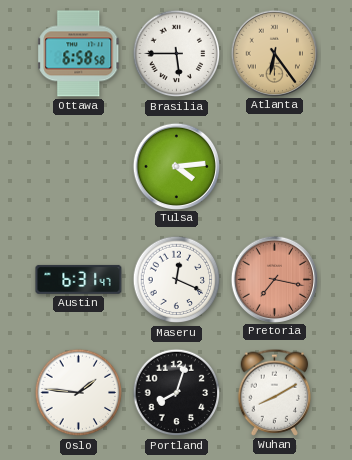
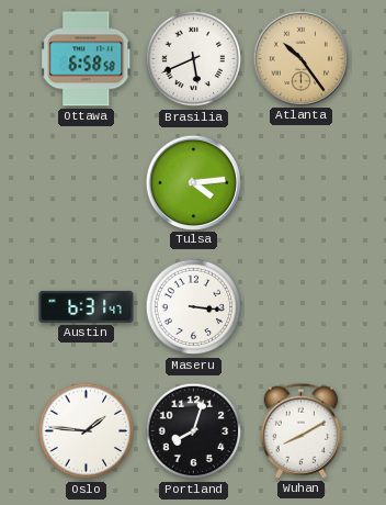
Brasilia: 5:45 -> 5:41
Atlanta: 6:24 -> 10:24
Maseru: 12:19 -> 3:16
Pretoria: 7:17 -> none
